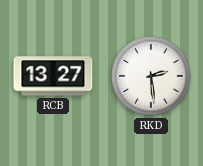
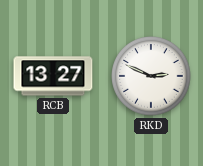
RKD: 2:29 -> 2:49
